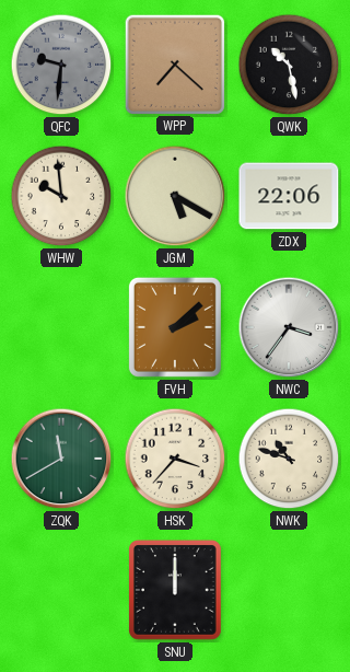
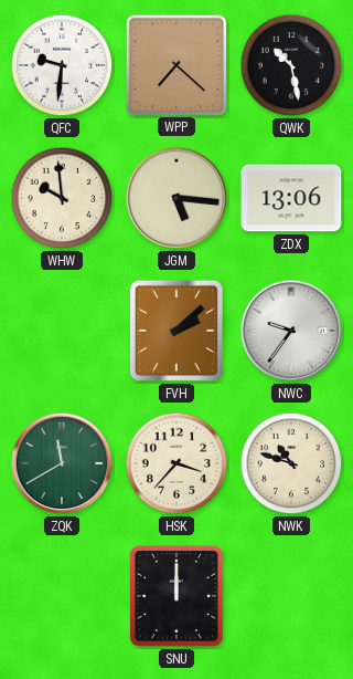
QFC dial: grey -> white
JGM: 5:20 -> 5:16
ZDX: 22:06 -> 13:06
NWC: 3:36 -> 9:36
